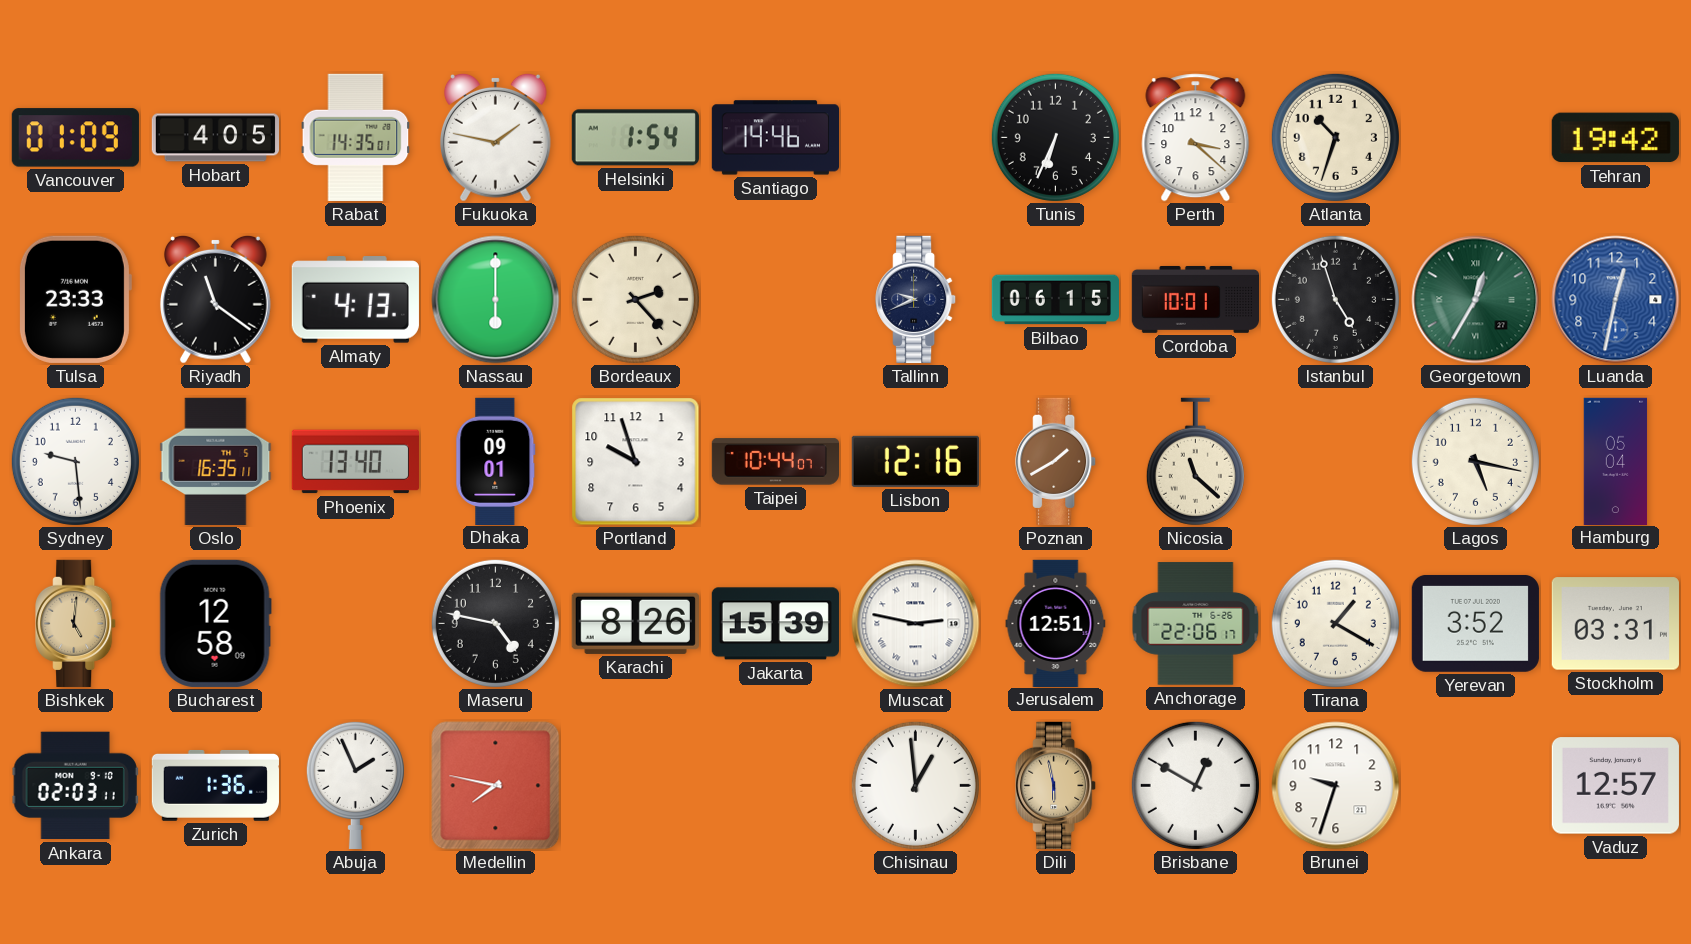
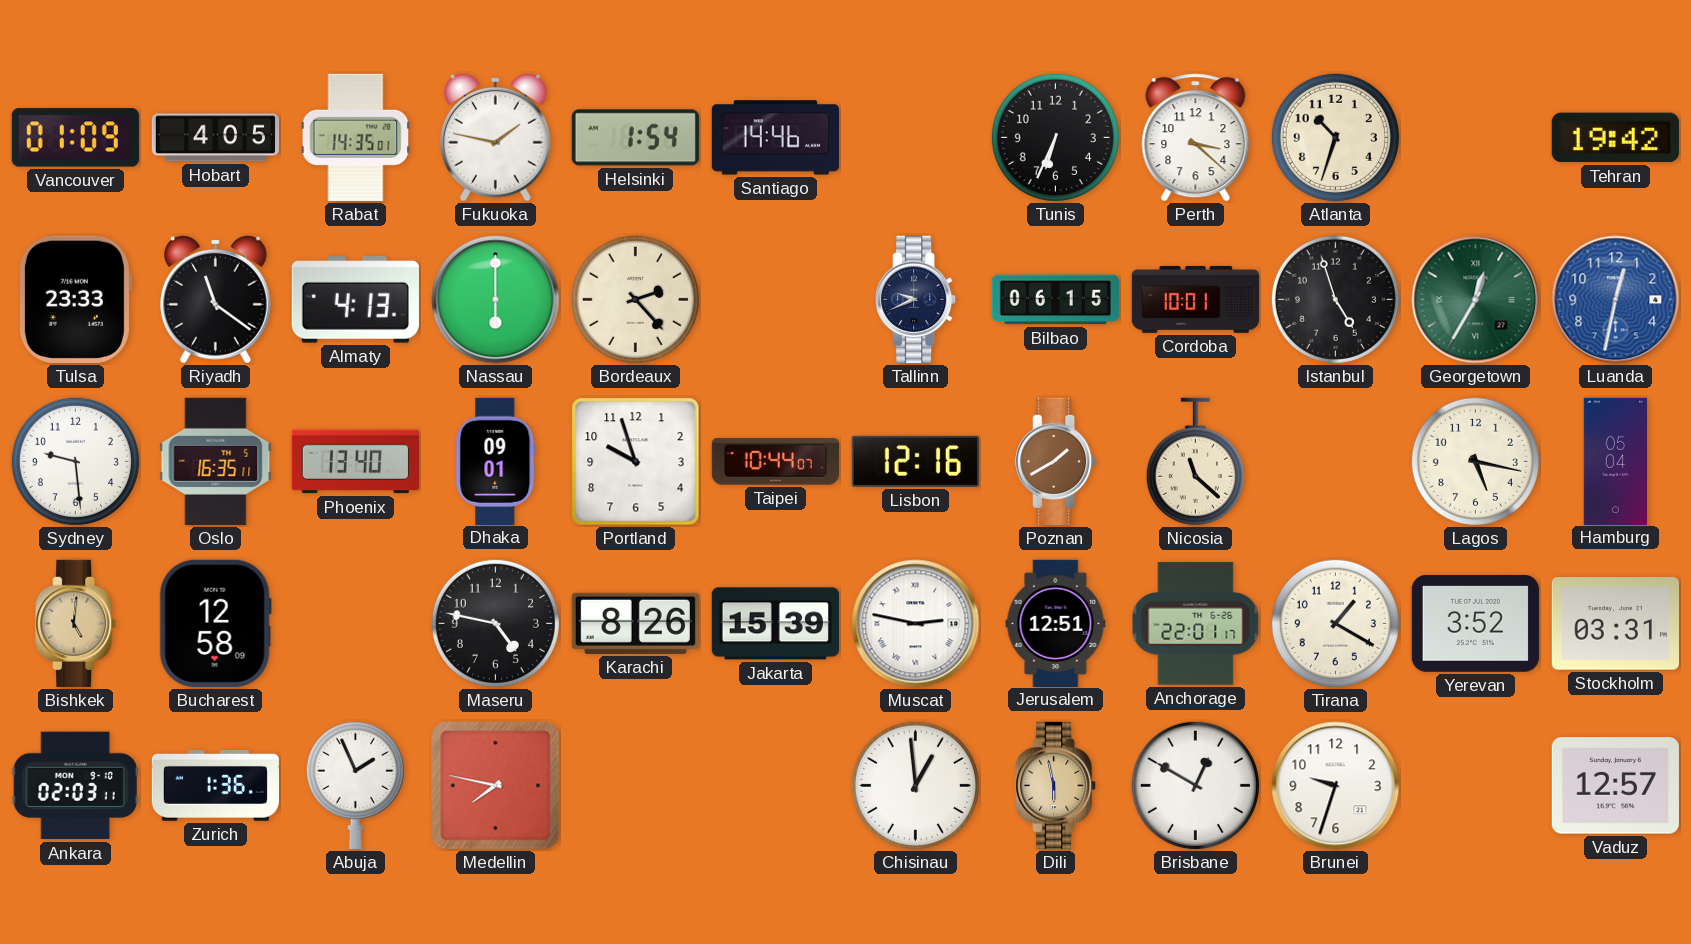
Anchorage: 22:06 -> 22:01
